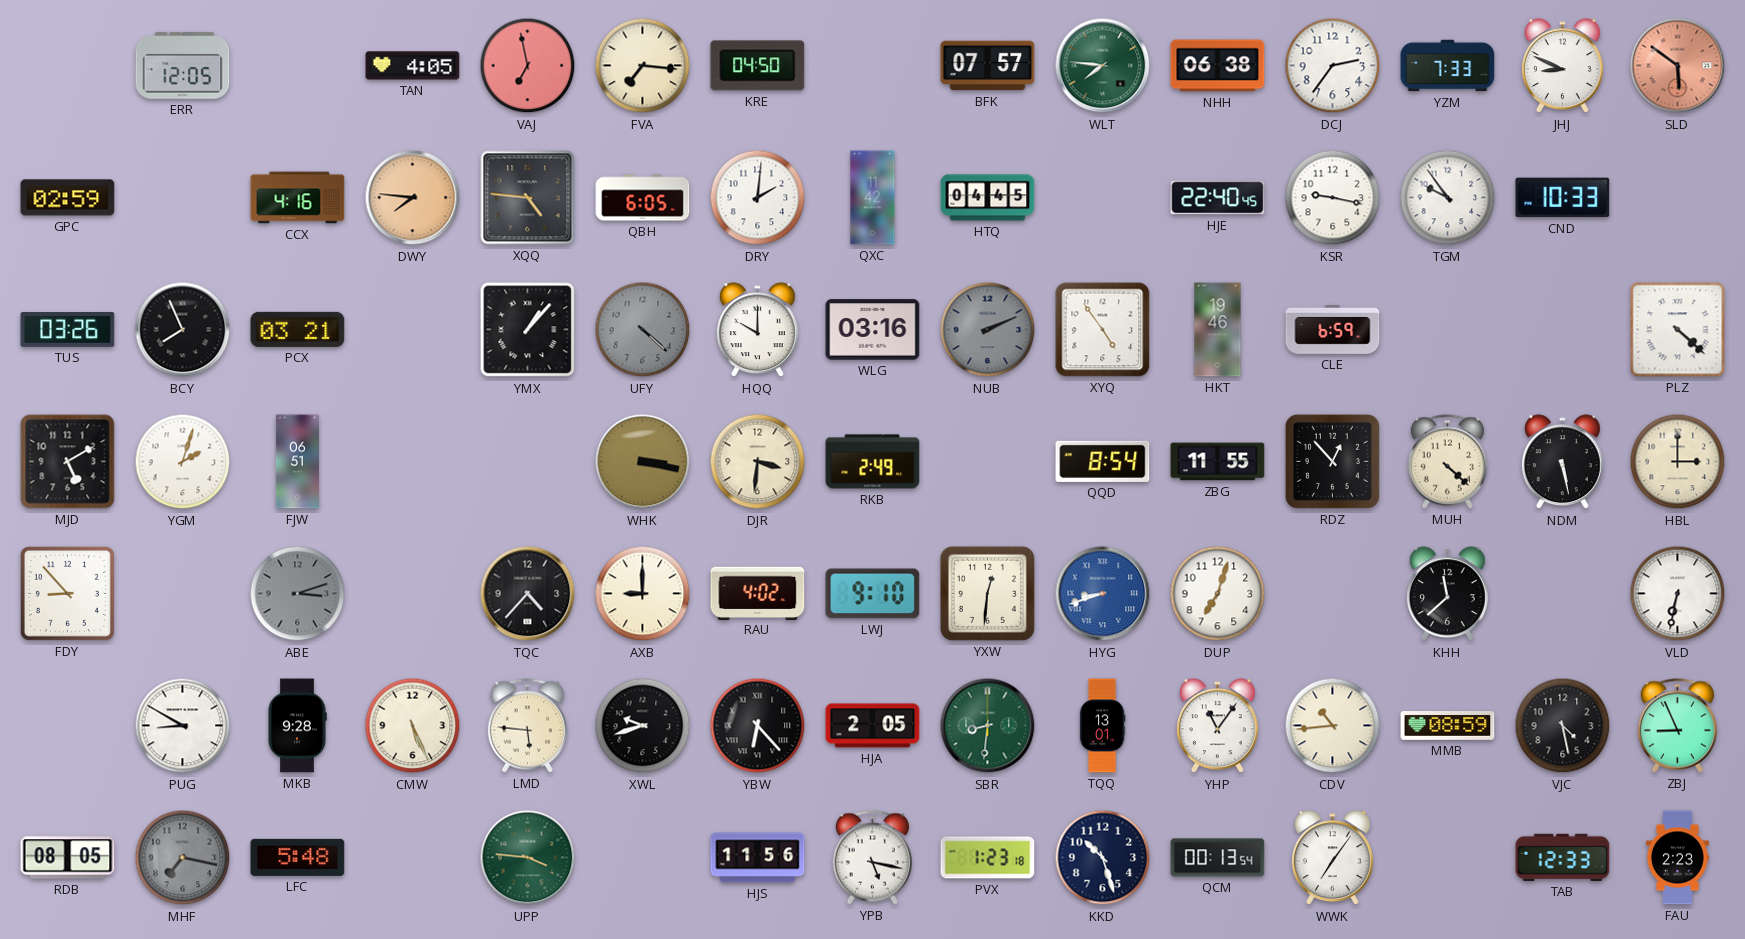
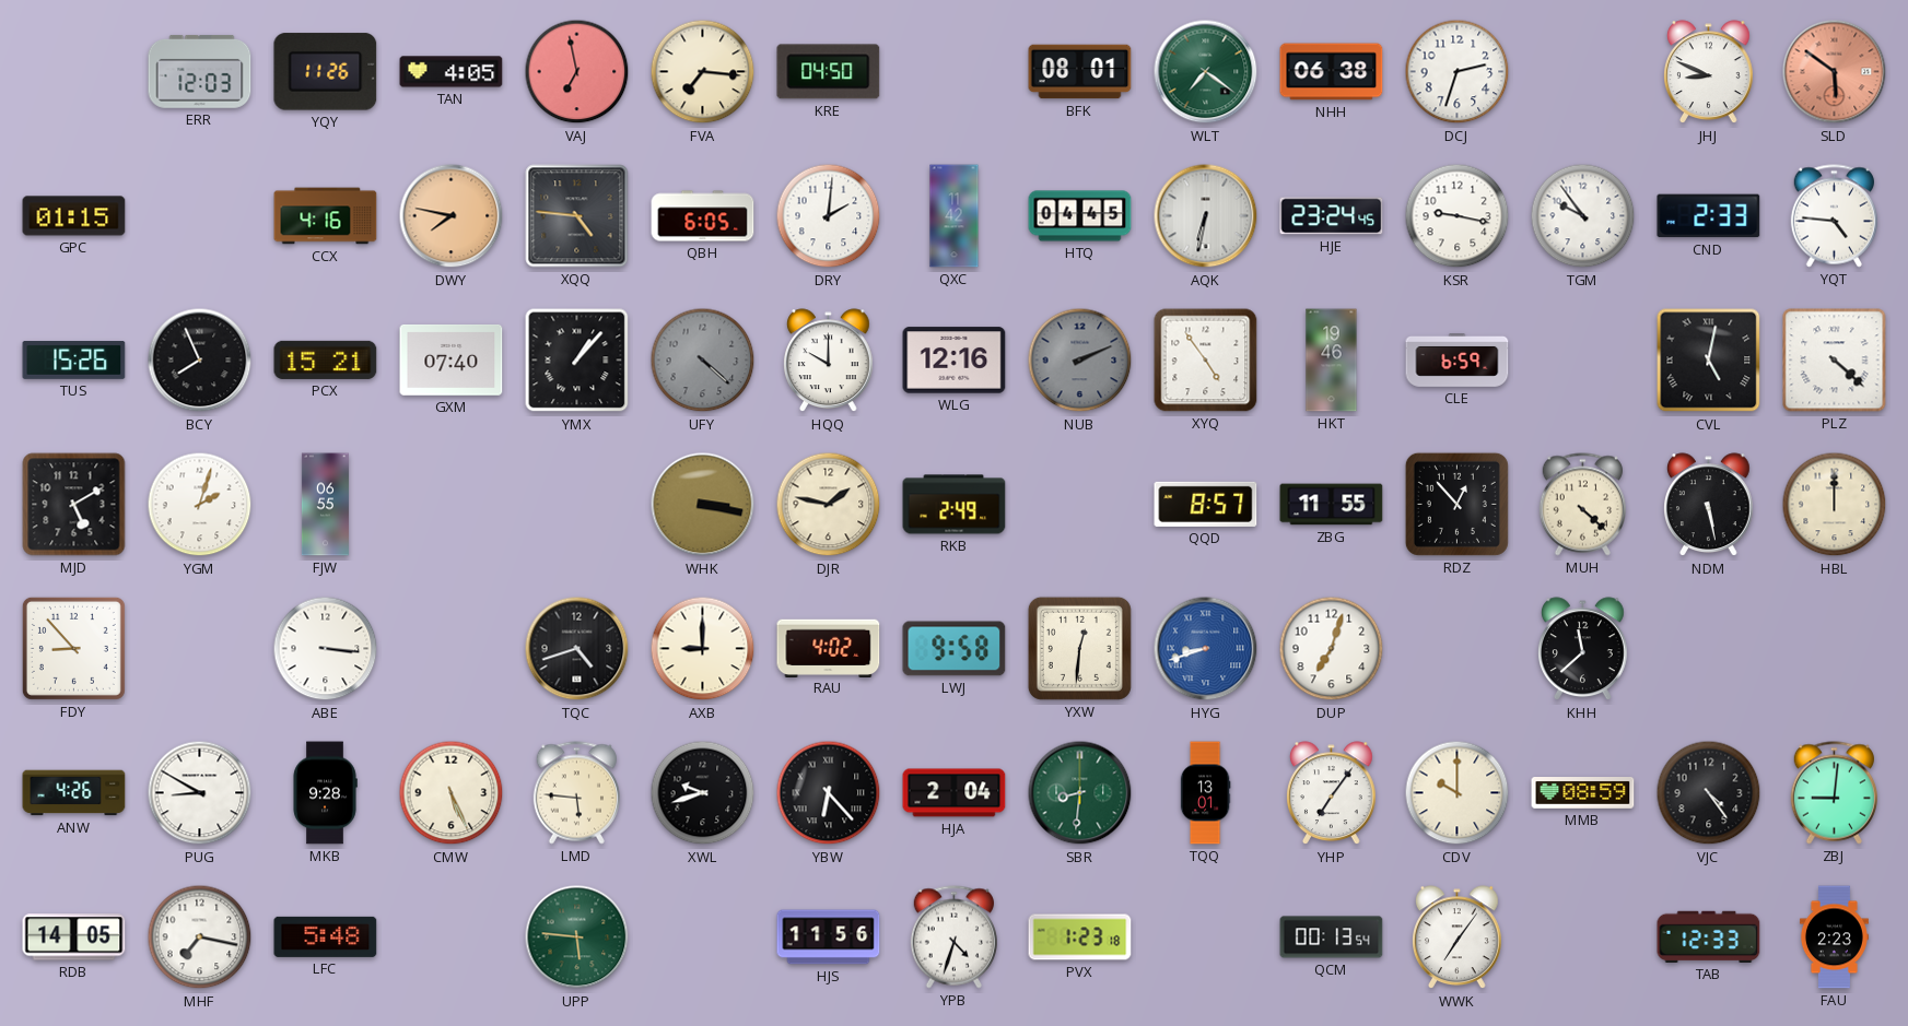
ERR: 12:05 -> 12:03
YQY: none -> 11:26
BFK: 07:57 -> 08:01
WLT: 7:46 -> 7:21
DCJ: 2:36 -> 2:33
YZM: 7:33 -> none
GPC: 02:59 -> 01:15
DWY: 7:46 -> 7:47
AQK: none -> 6:32
HJE: 22:40 -> 23:24
CND: 10:33 -> 2:33
YQT: none -> 4:46
TUS: 03:26 -> 15:26
PCX: 03:21 -> 15:21
GXM: none -> 07:40
WLG: 03:16 -> 12:16
CVL: none -> 5:02
FJW: 06:51 -> 06:55
DJR: 3:31 -> 1:47
QQD: 8:54 -> 8:57
HBL: 3:00 -> 12:00
ABE: 3:12 -> 3:16
ABE dial: grey -> white
TQC: 4:37 -> 4:42
LWJ: 9:10 -> 9:58
VLD: 6:32 -> none
ANW: none -> 4:26
HJA: 2:05 -> 2:04
YHP: 11:06 -> 7:06
CDV: 10:44 -> 10:00
VJC: 4:28 -> 4:24
ZBJ: 8:56 -> 9:01
RDB: 08:05 -> 14:05
MHF dial: grey -> white
UPP: 3:46 -> 5:46
YPB: 5:17 -> 4:33
KKD: 10:27 -> none
